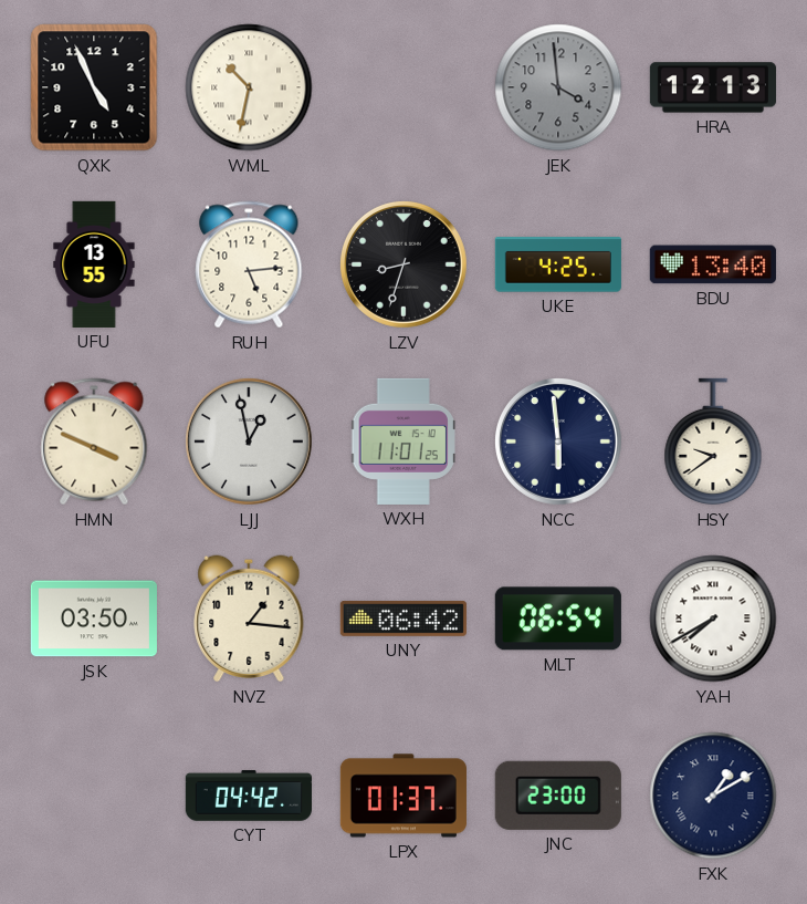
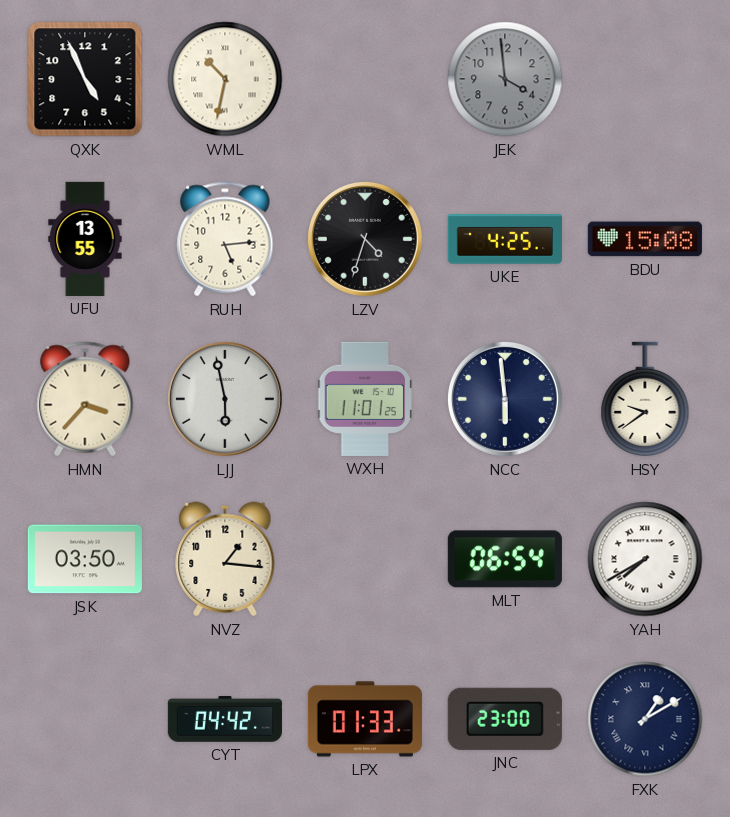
HRA: 12:13 -> none
LZV: 8:33 -> 4:33
BDU: 13:40 -> 15:08
HMN: 3:49 -> 3:37
LJJ: 12:58 -> 5:58
UNY: 06:42 -> none
LPX: 01:37 -> 01:33
